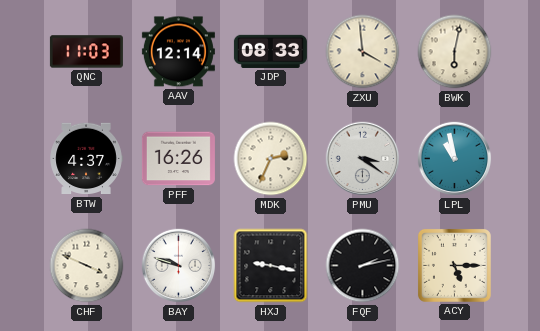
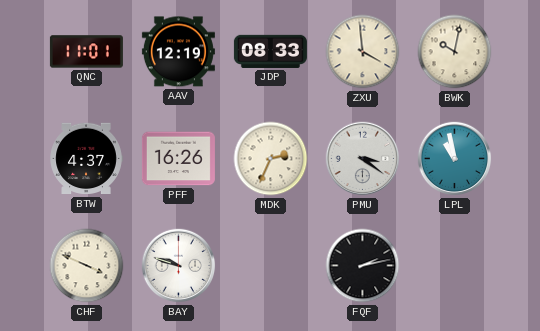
QNC: 11:03 -> 11:01
AAV: 12:14 -> 12:19
BWK: 6:02 -> 10:02
HXJ: 9:17 -> none
ACY: 5:15 -> none
